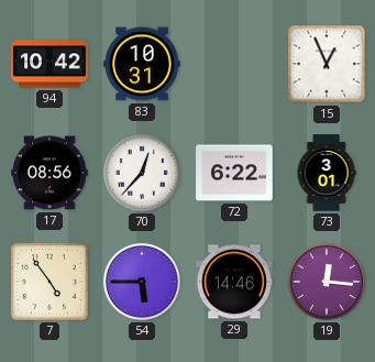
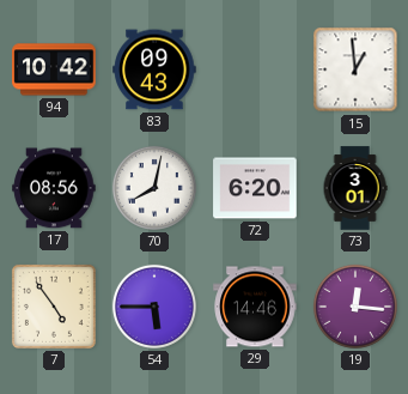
83: 10:31 -> 09:43
15: 12:56 -> 12:59
70: 12:37 -> 8:02
72: 6:22 -> 6:20
